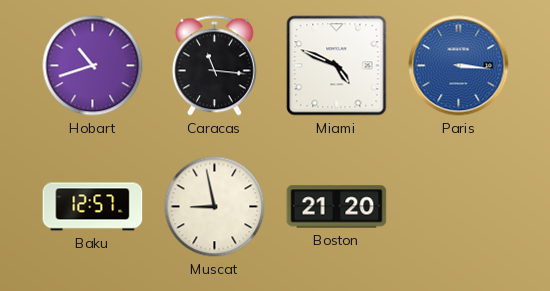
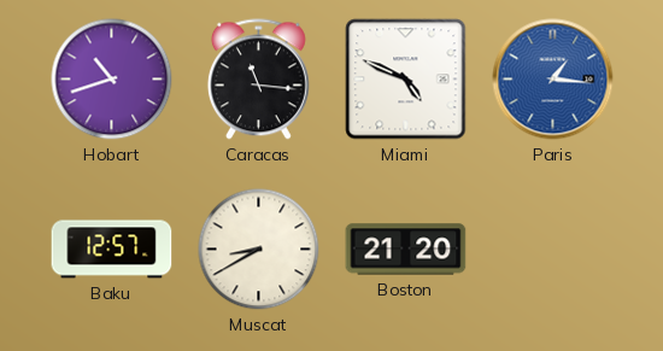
Paris: 3:16 -> 1:16
Muscat: 8:58 -> 8:40
